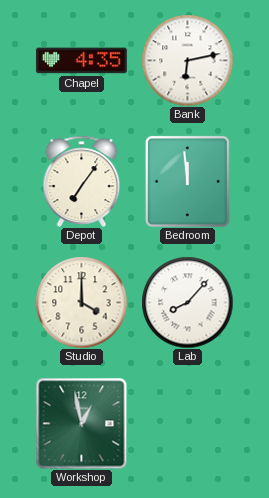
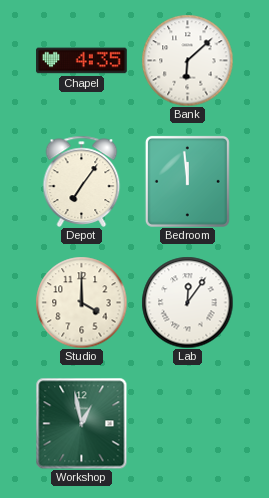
Bank: 6:13 -> 6:08
Lab: 8:07 -> 12:06
